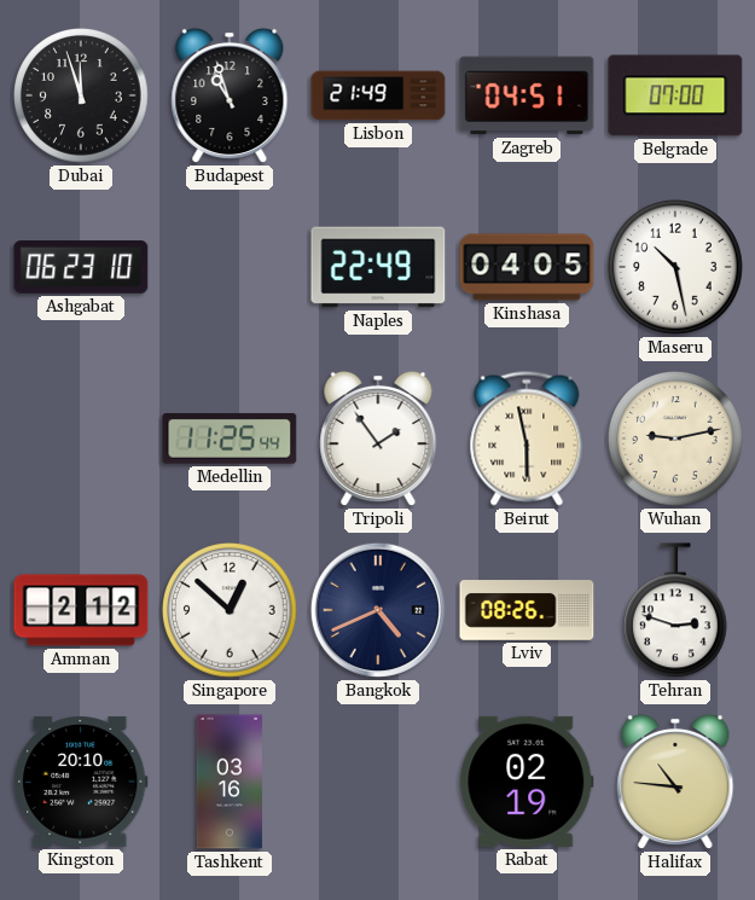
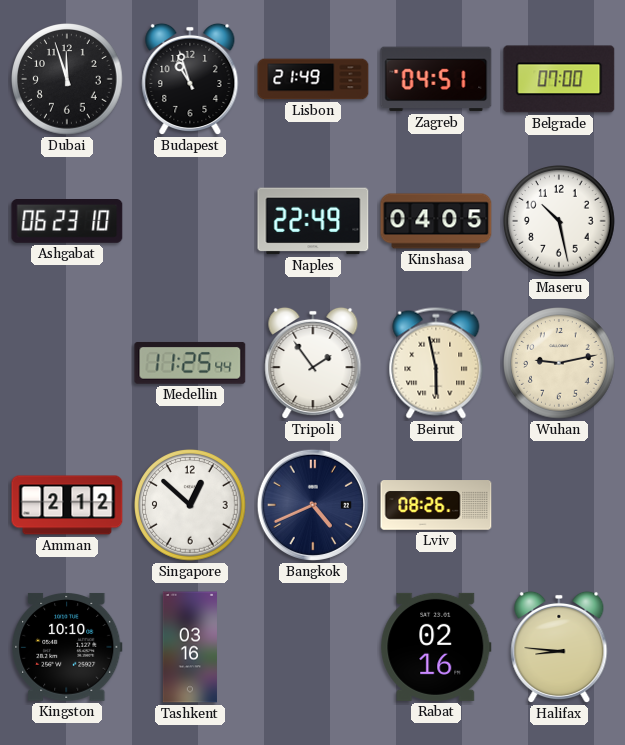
Tehran: 2:48 -> none
Kingston: 20:10 -> 10:10
Rabat: 02:19 -> 02:16
Halifax: 10:46 -> 8:46
